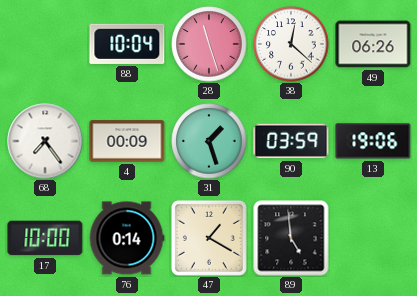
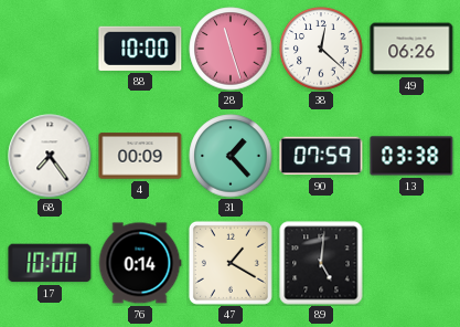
88: 10:04 -> 10:00
31: 1:27 -> 1:23
90: 03:59 -> 07:59
13: 19:06 -> 03:38
89: 4:59 -> 5:01
